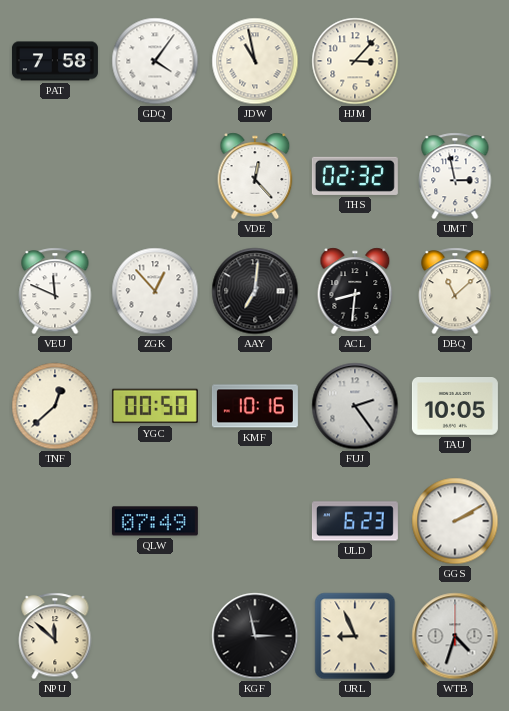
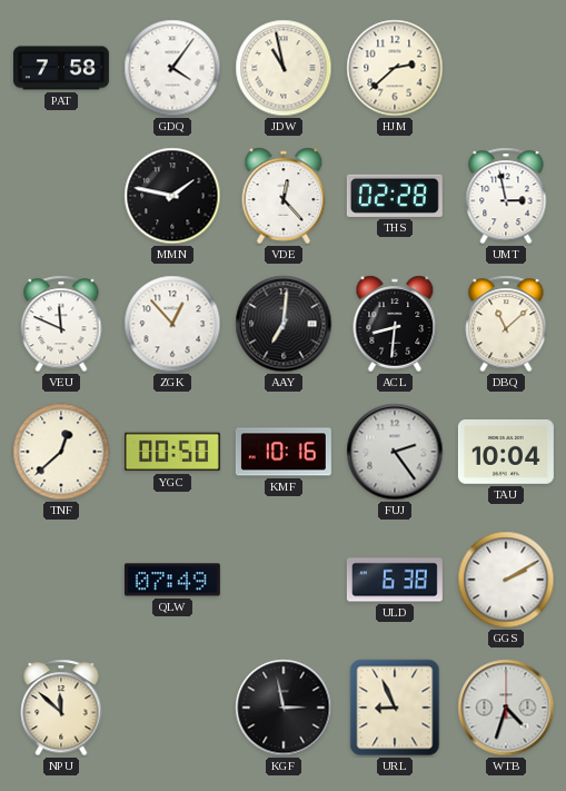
HJM: 3:07 -> 2:38
MMN: none -> 1:47
THS: 02:32 -> 02:28
TAU: 10:05 -> 10:04
ULD: 6:23 -> 6:38
